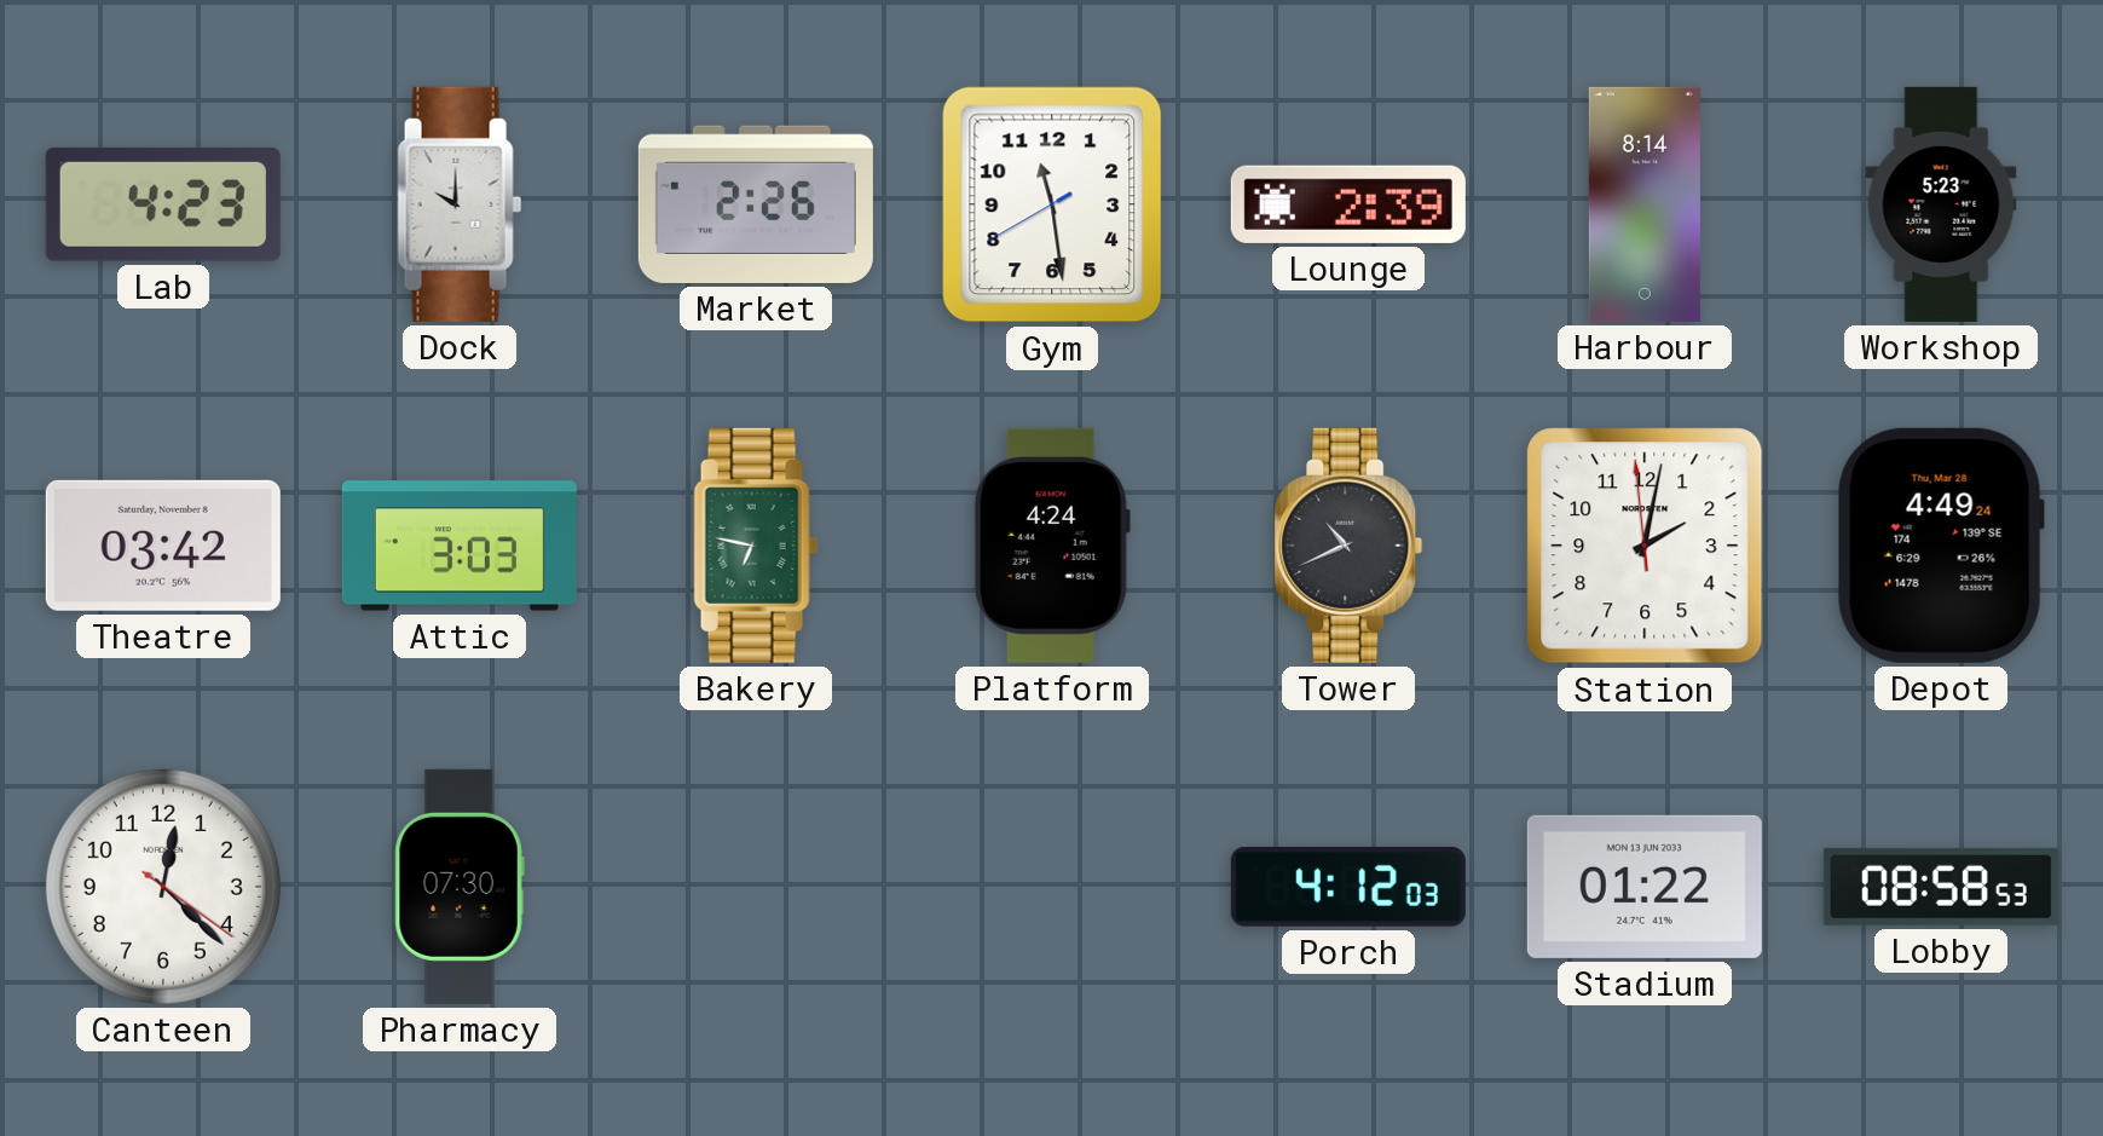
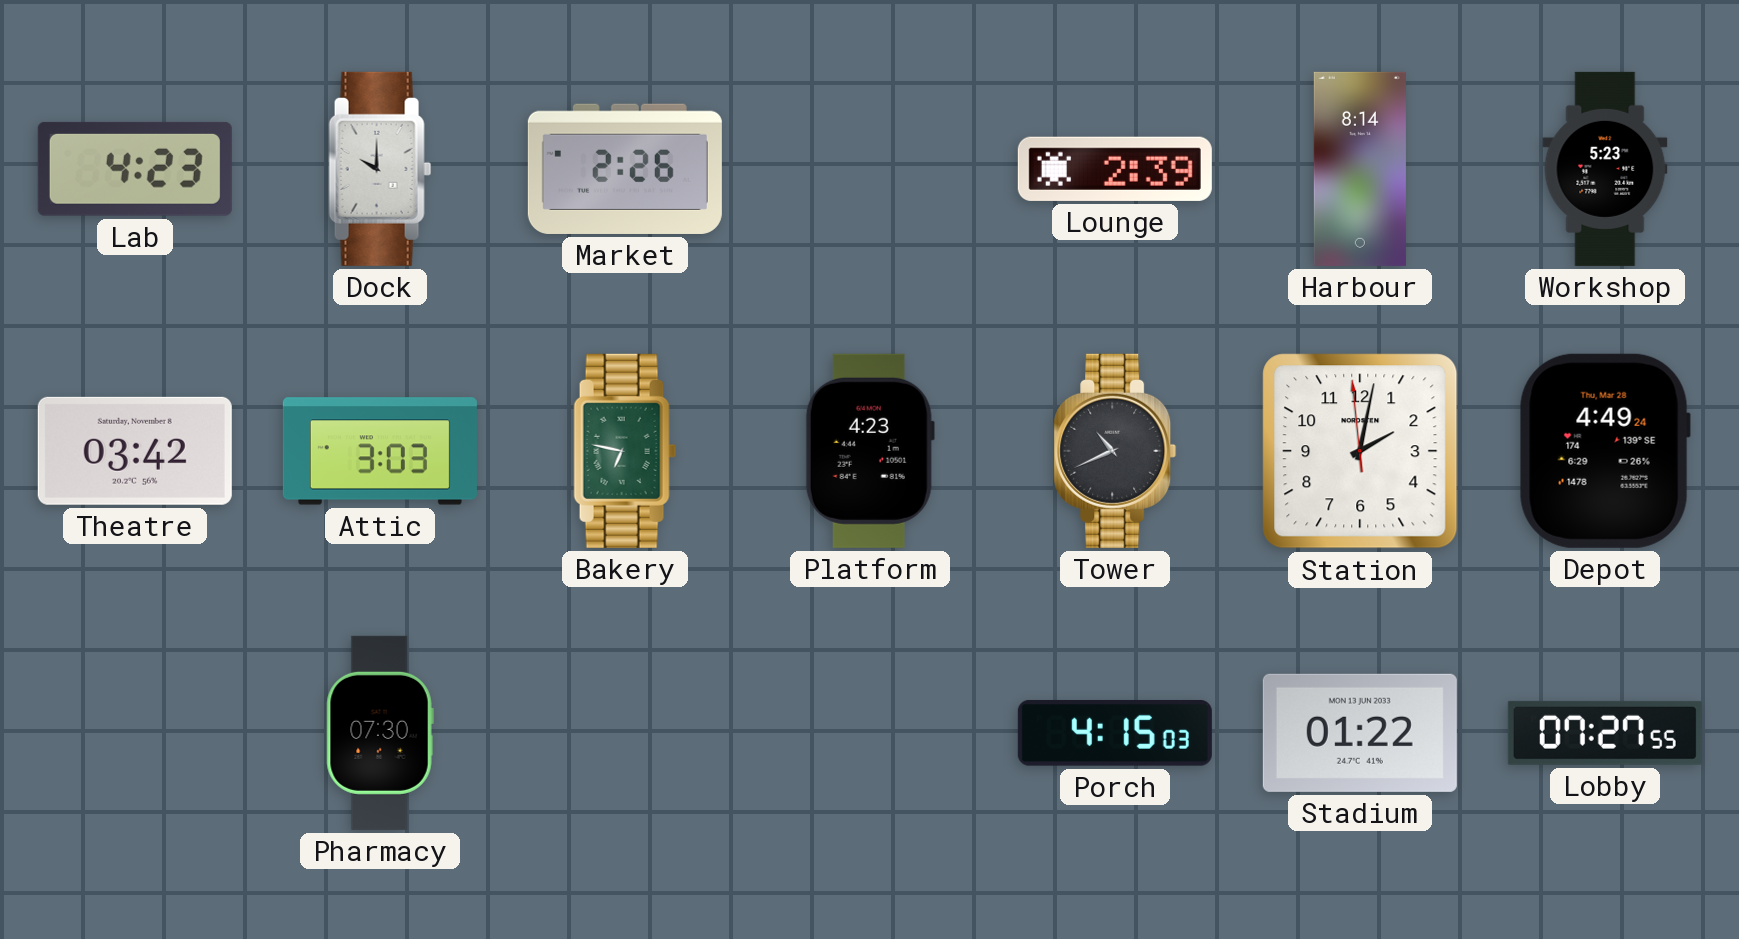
Gym: 11:28 -> none
Platform: 4:24 -> 4:23
Canteen: 12:22 -> none
Porch: 4:12 -> 4:15
Lobby: 08:58 -> 07:27
